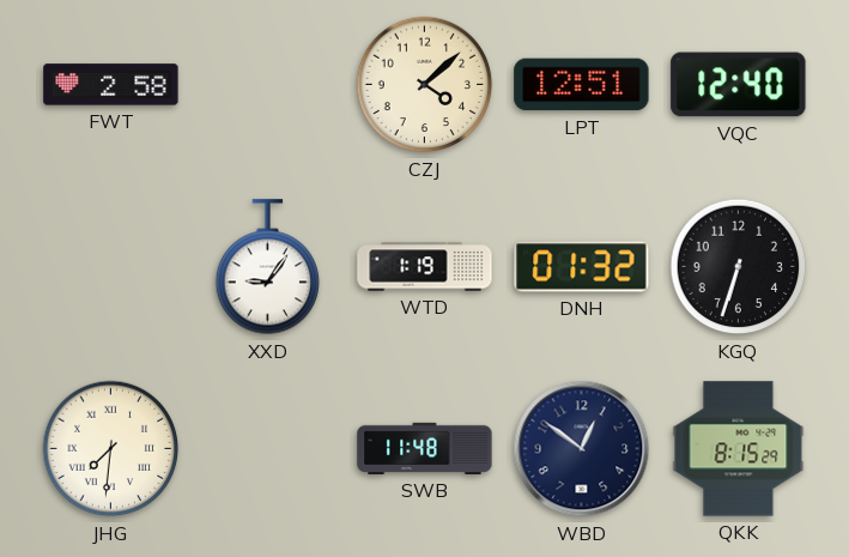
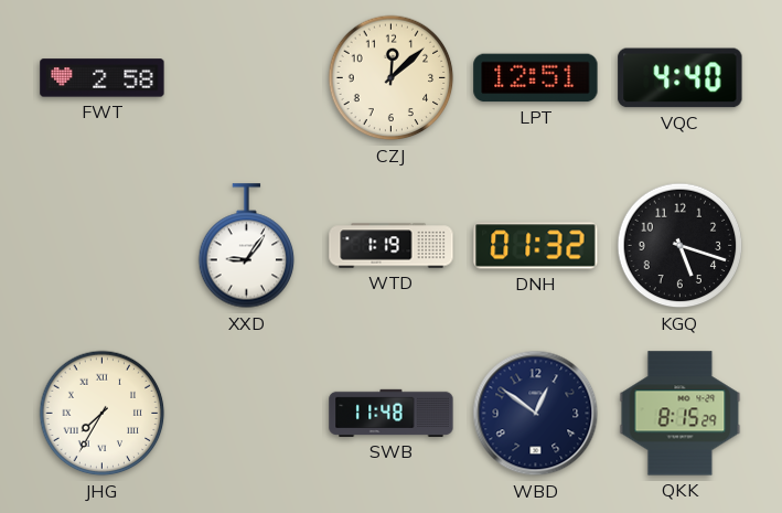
CZJ: 4:08 -> 12:08
VQC: 12:40 -> 4:40
KGQ: 6:33 -> 5:18
JHG: 7:31 -> 7:35
